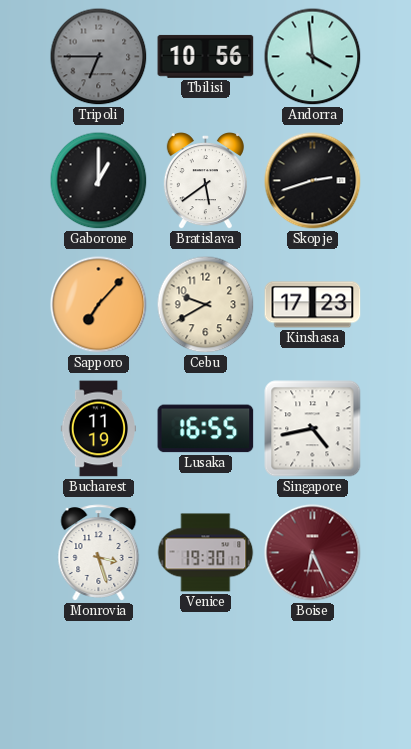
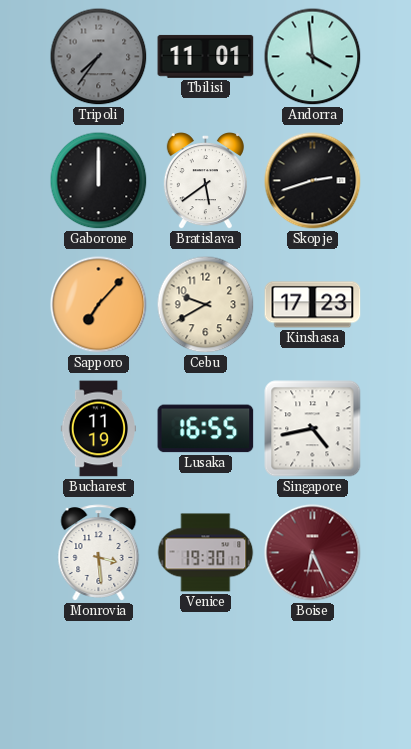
Tripoli: 6:45 -> 7:36
Tbilisi: 10:56 -> 11:01
Gaborone: 1:00 -> 12:00
Monrovia: 3:27 -> 3:29
